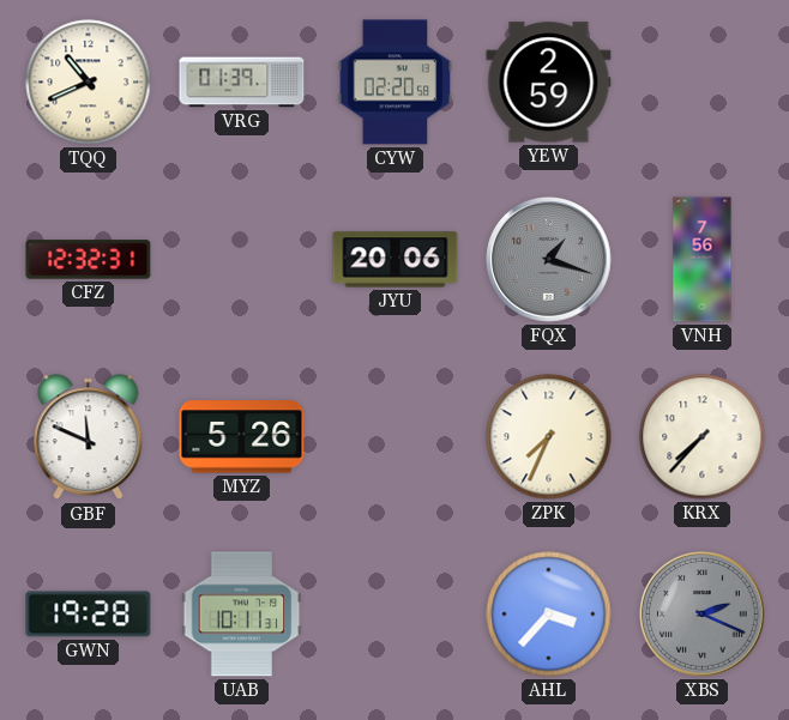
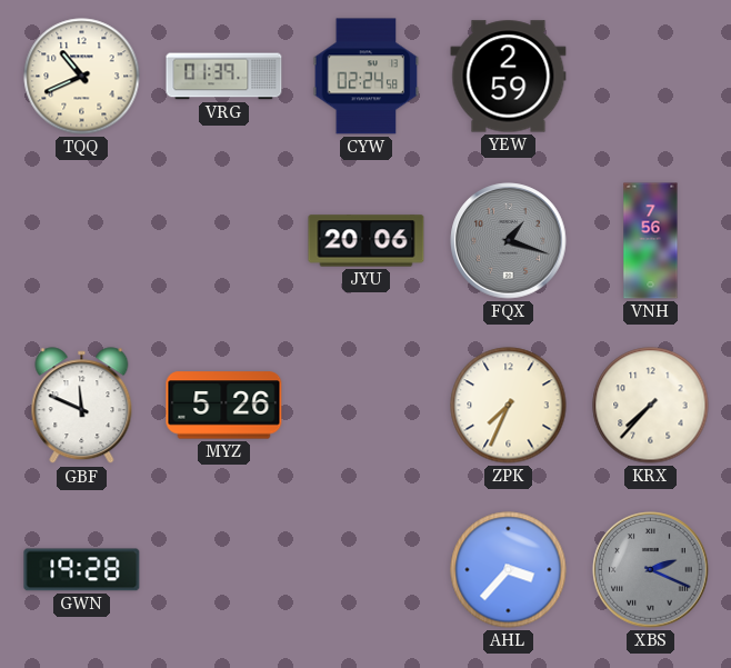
CYW: 02:20 -> 02:24
CFZ: 12:32 -> none
UAB: 10:11 -> none
